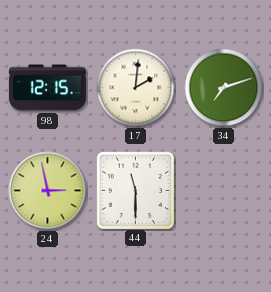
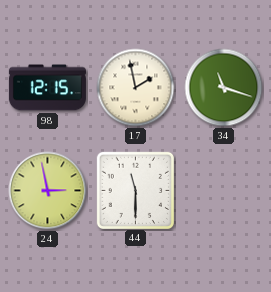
17: 2:01 -> 1:58
34: 7:12 -> 11:18
